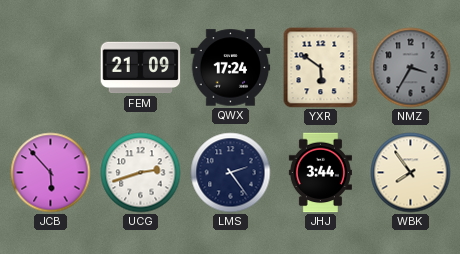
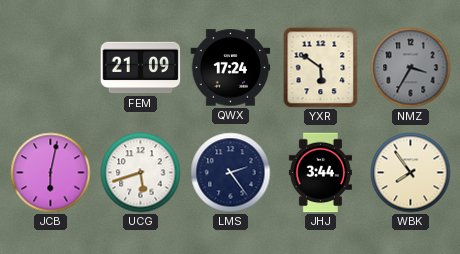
JCB: 5:53 -> 6:02
UCG: 2:42 -> 5:42
